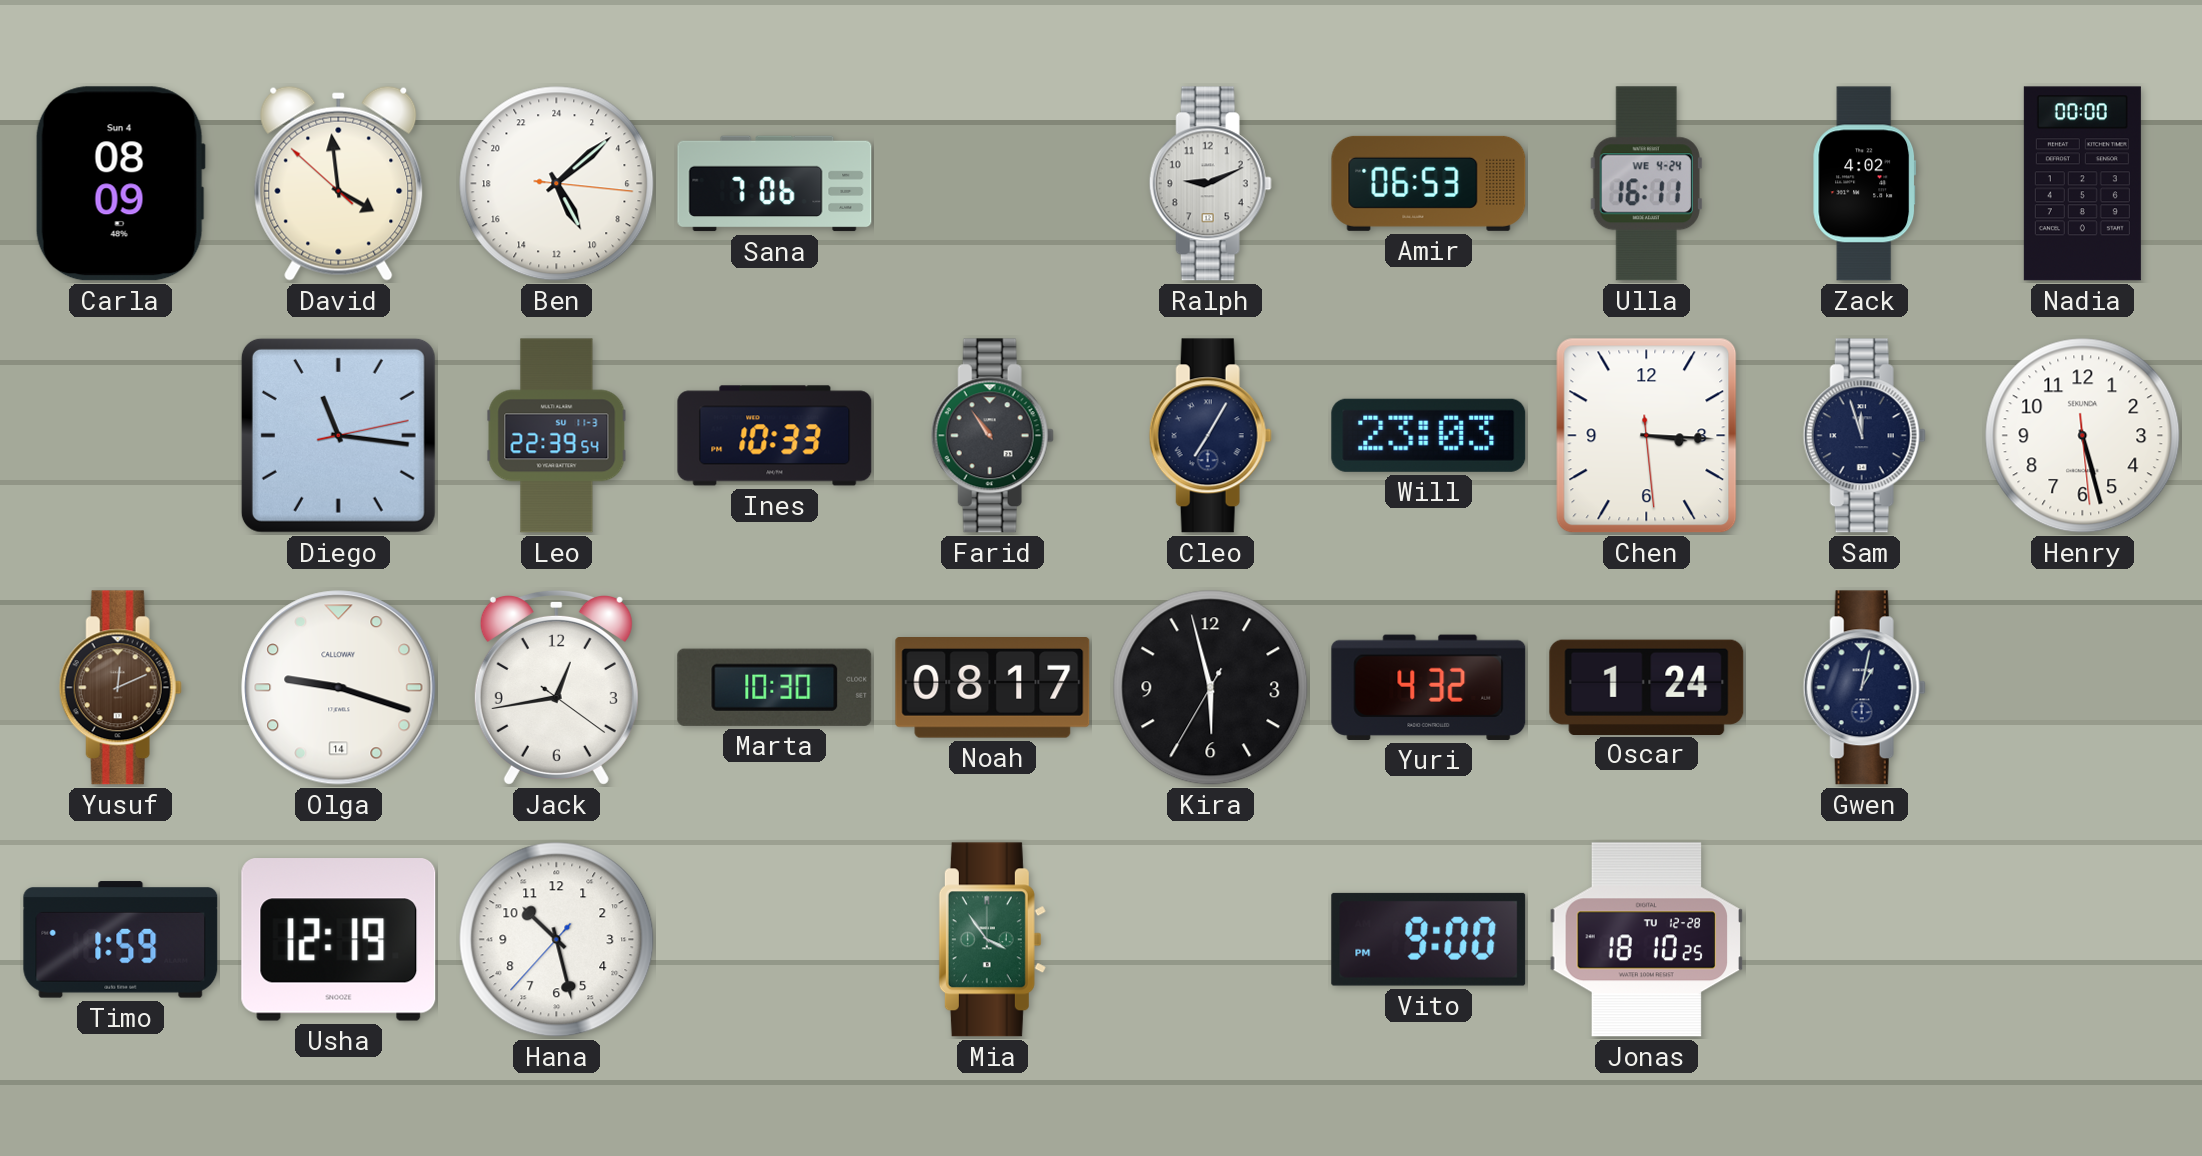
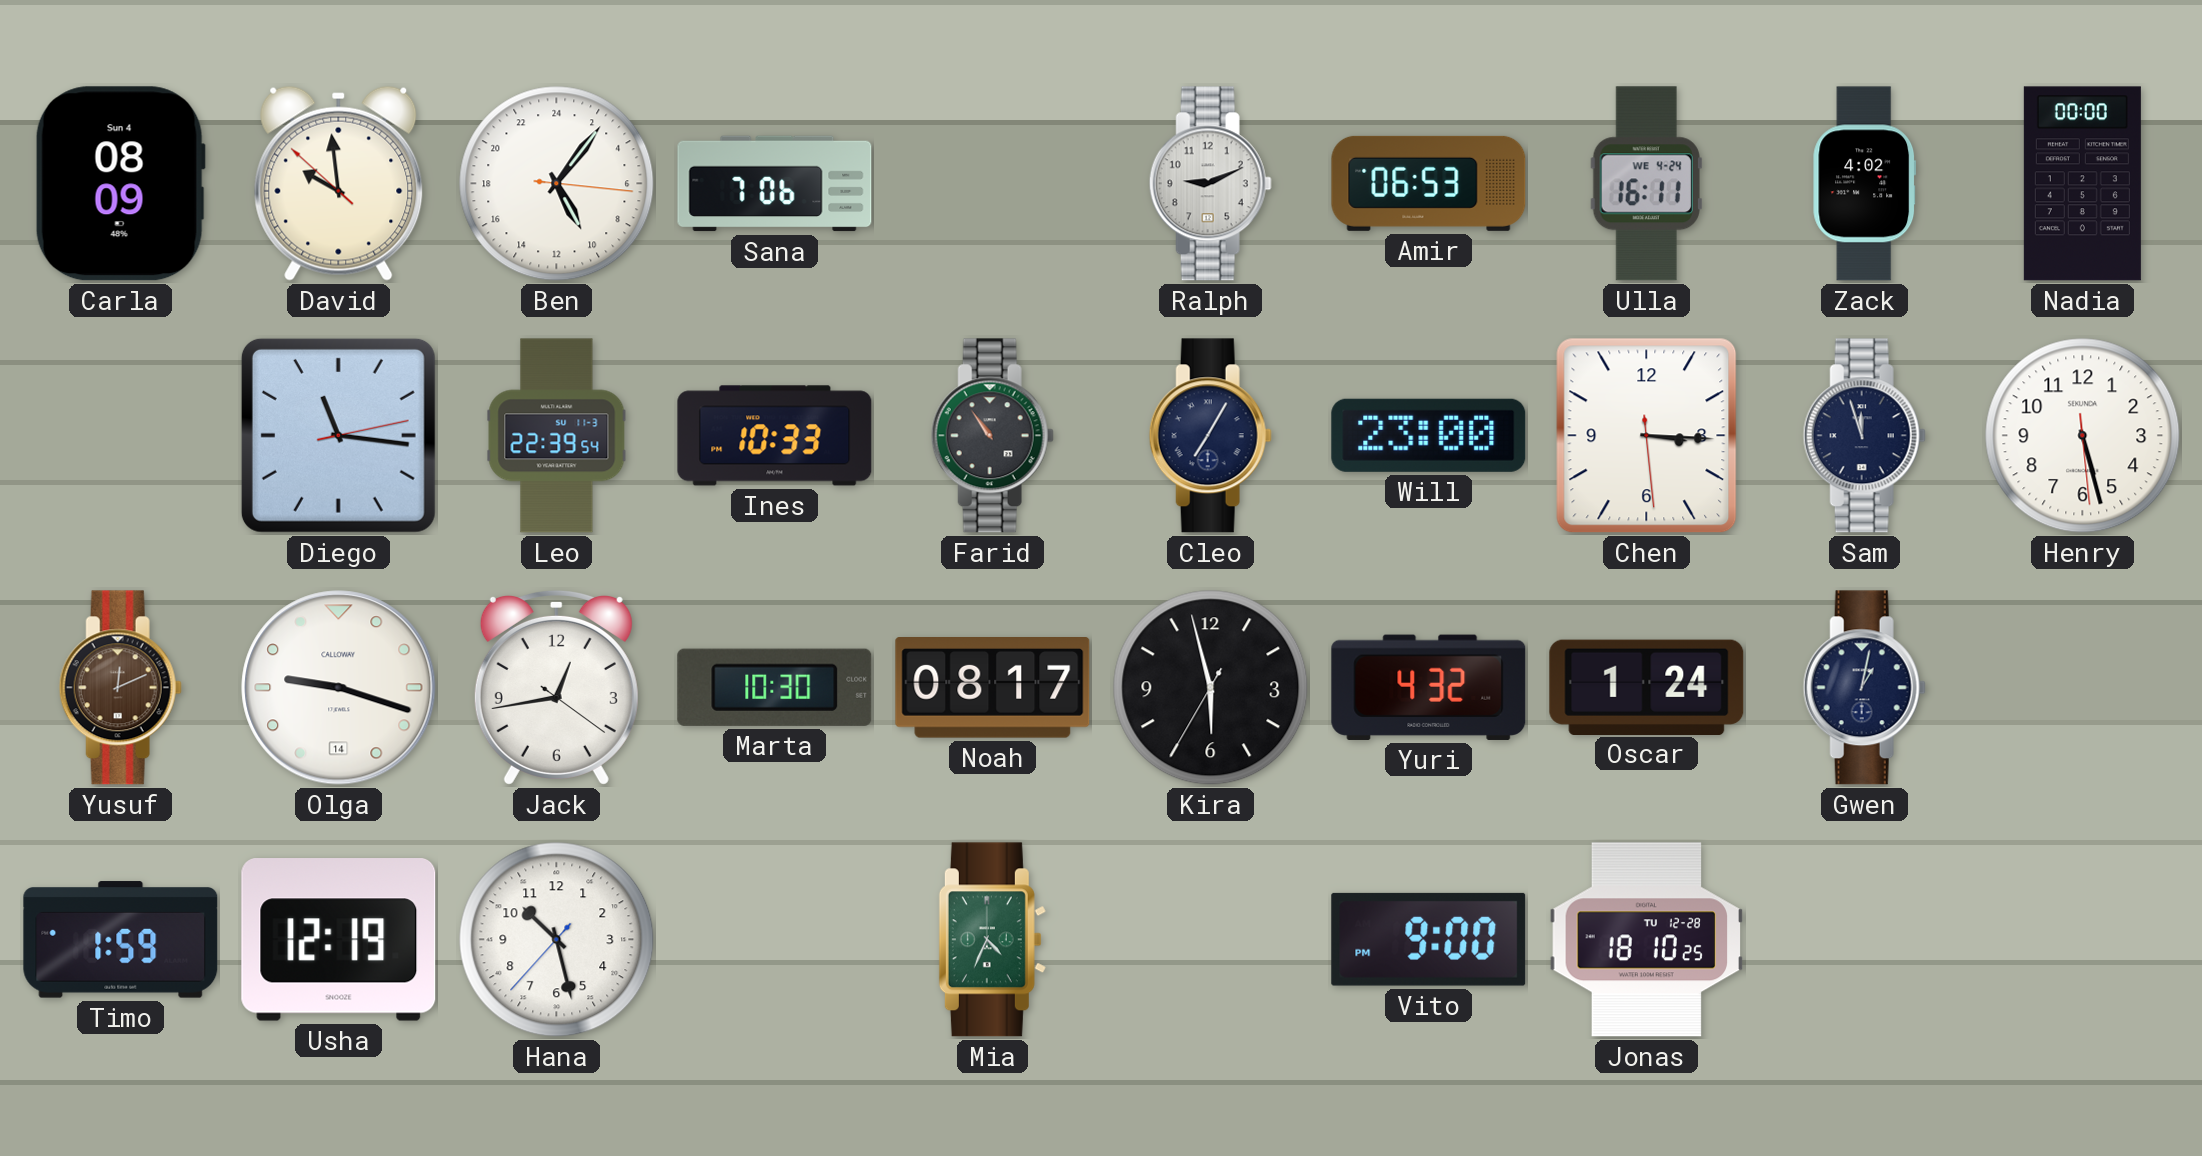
David: 3:58 -> 9:58
Ben: 10:08 -> 10:06
Will: 23:03 -> 23:00
Mia: 3:54 -> 4:34
